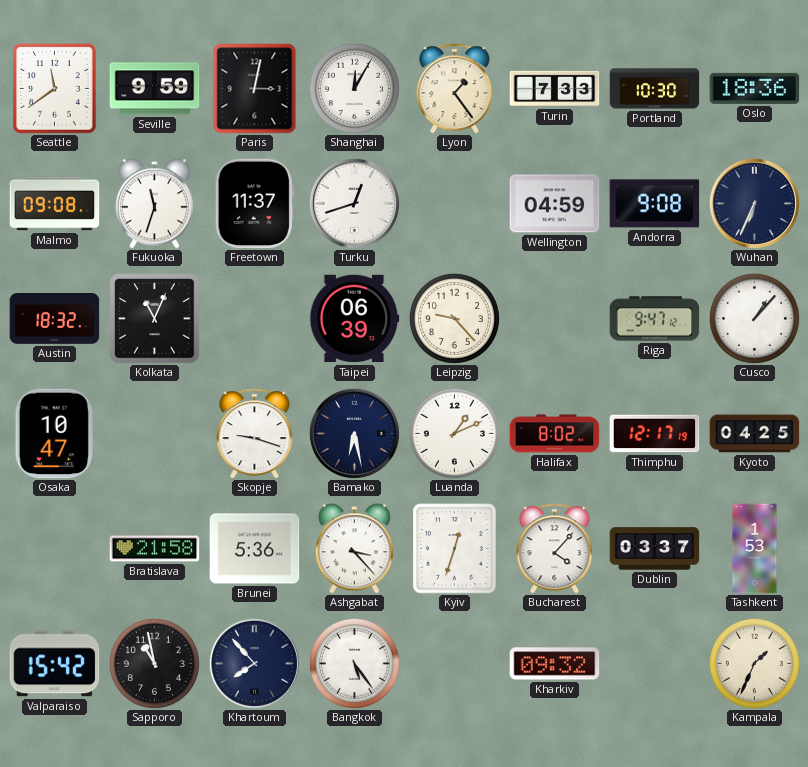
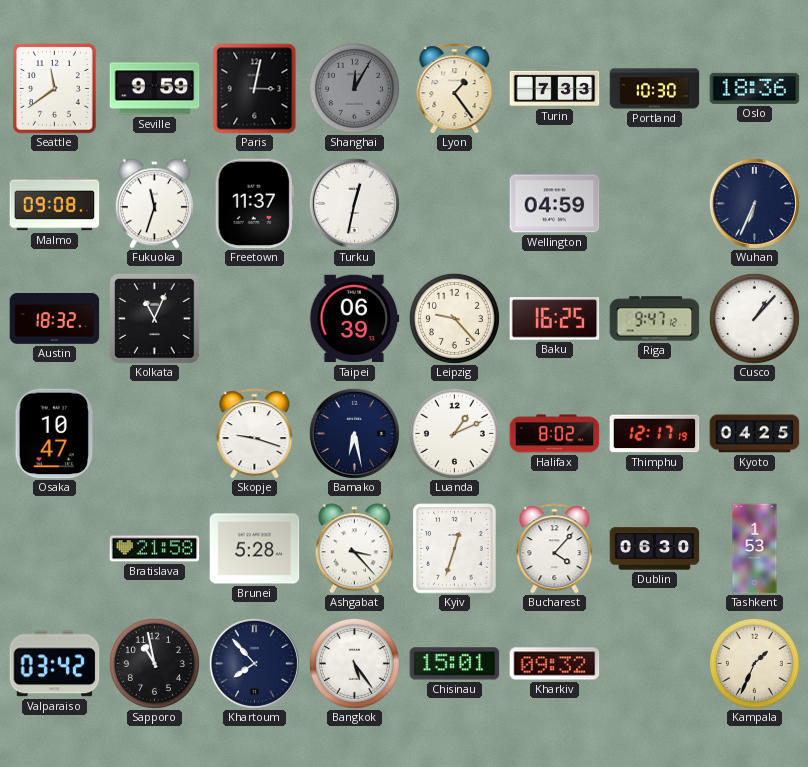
Shanghai dial: white -> grey
Turku: 12:42 -> 12:32
Andorra: 9:08 -> none
Baku: none -> 16:25
Brunei: 5:36 -> 5:28
Dublin: 03:37 -> 06:30
Valparaiso: 15:42 -> 03:42
Chisinau: none -> 15:01
